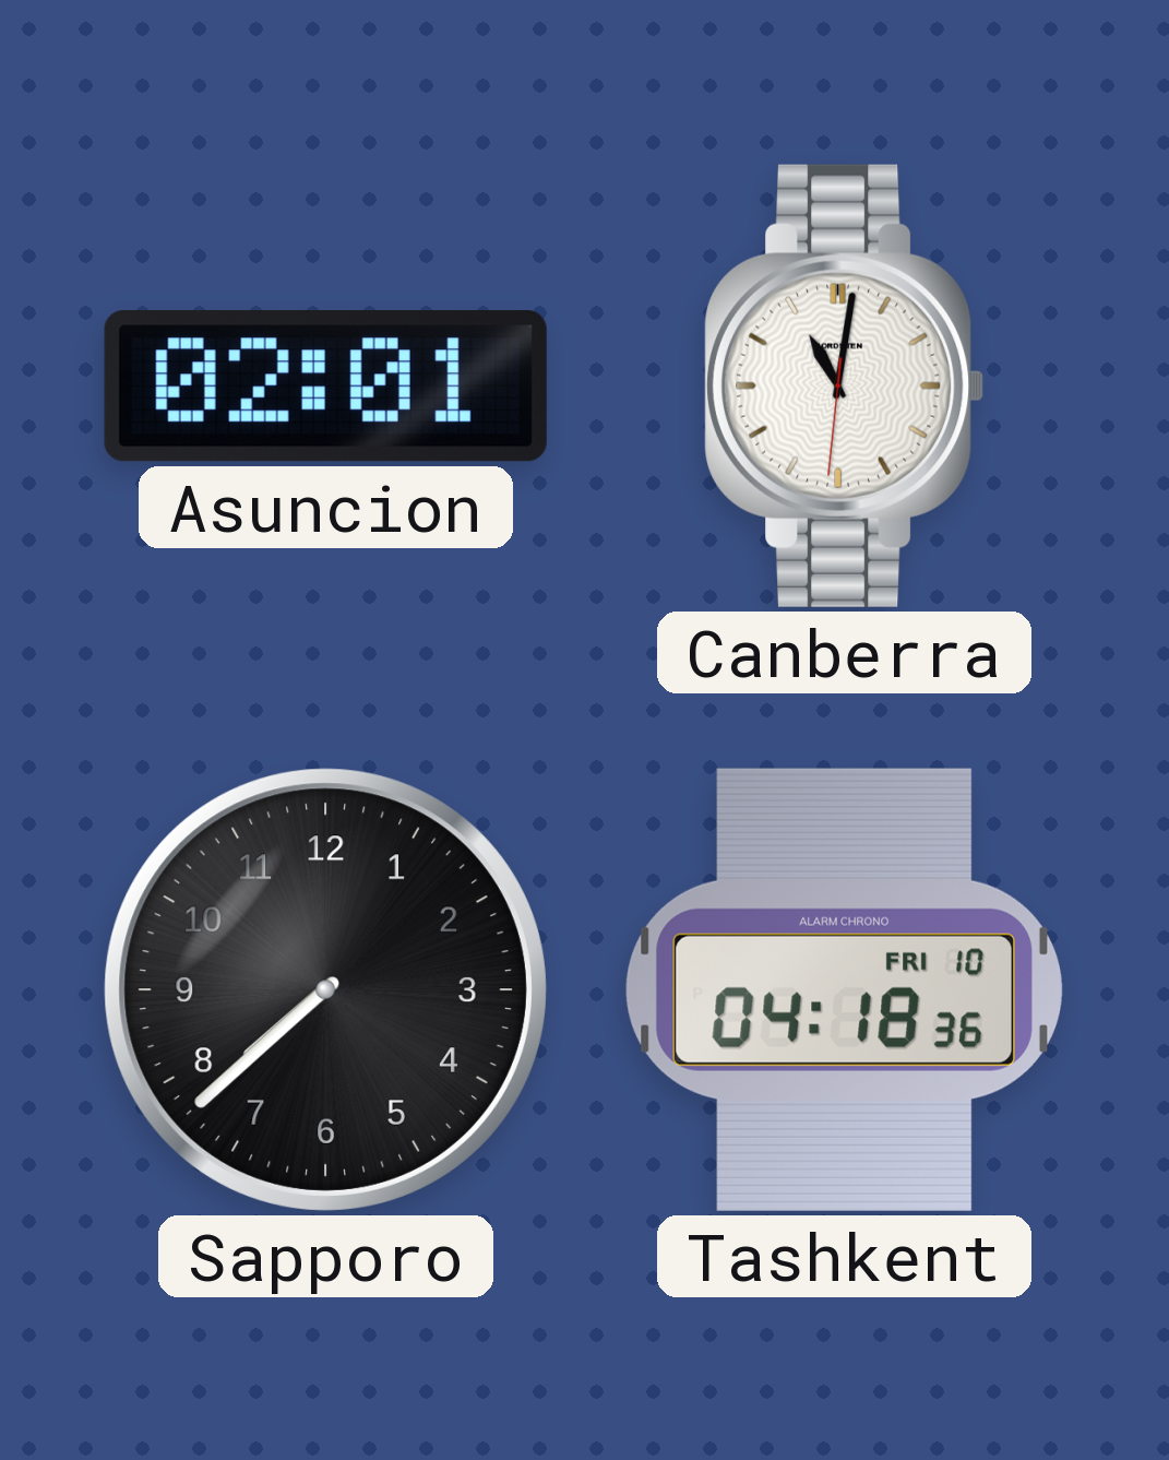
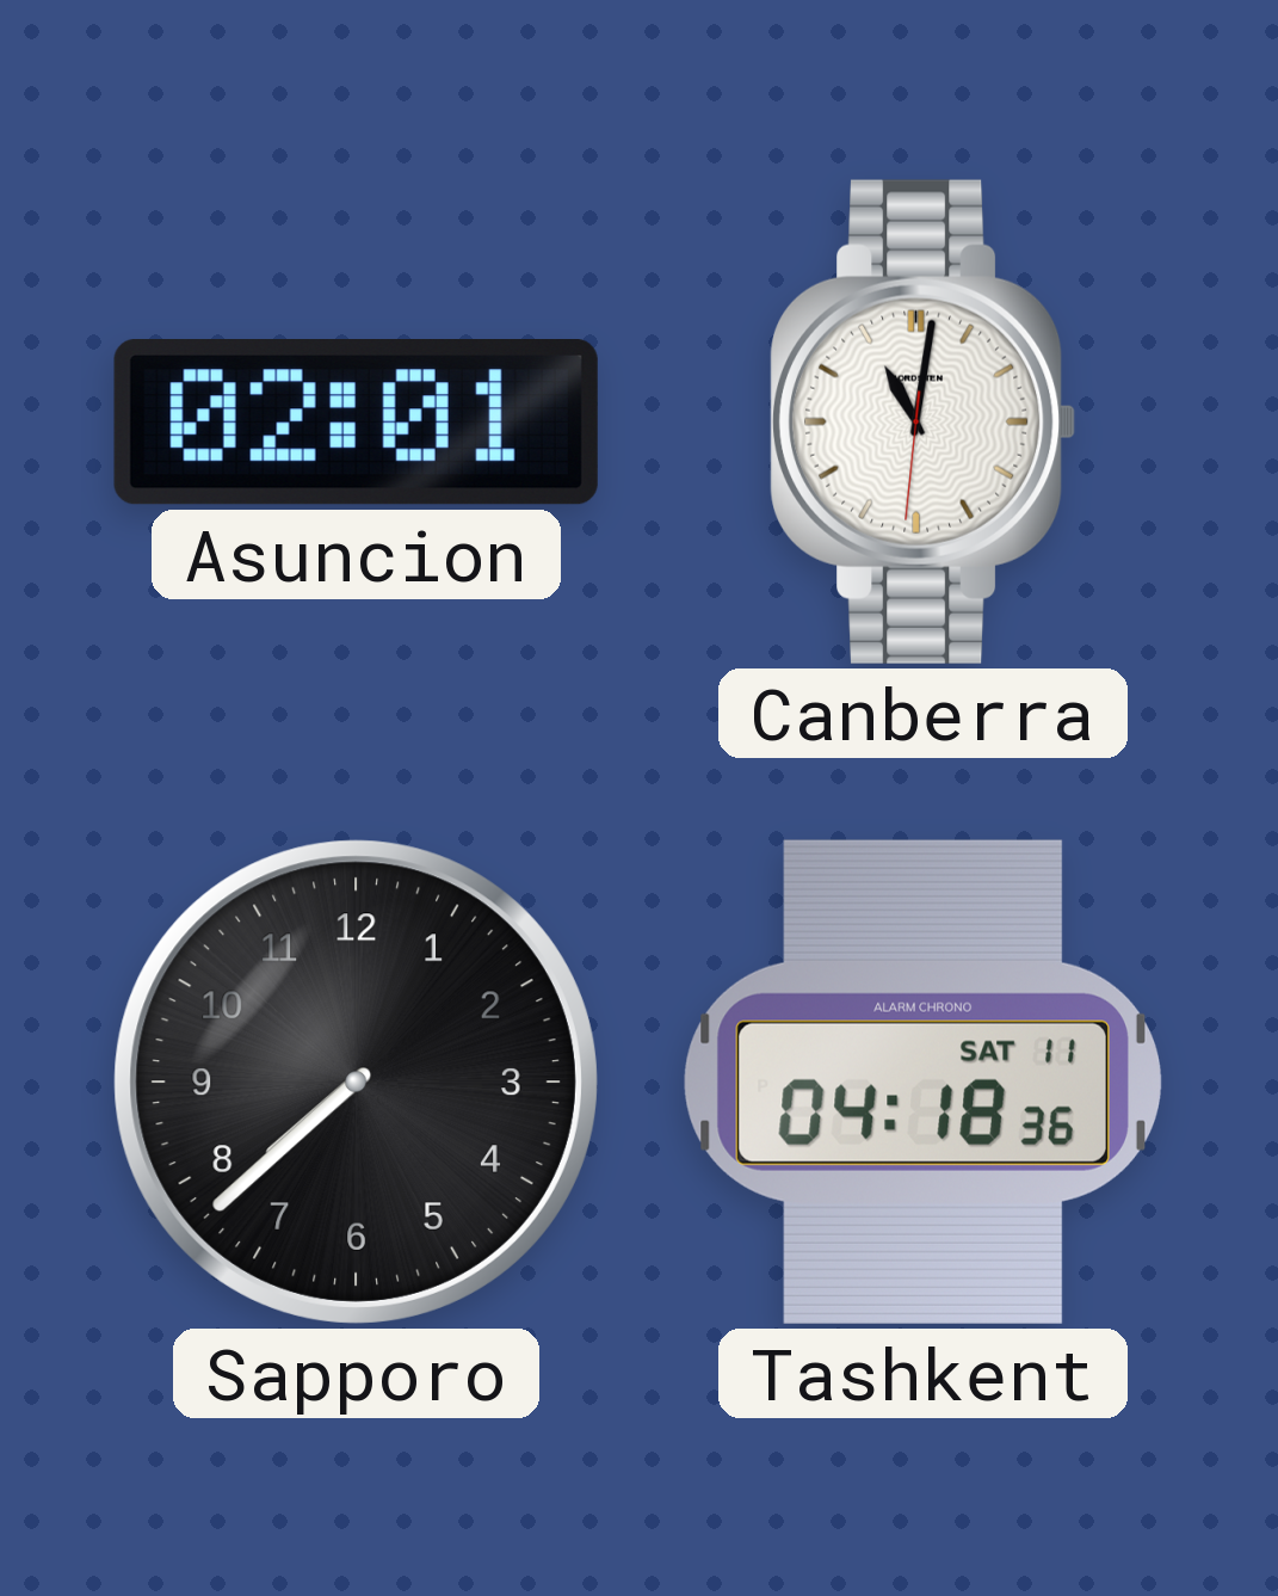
Tashkent date: FRI 10 -> SAT 11
